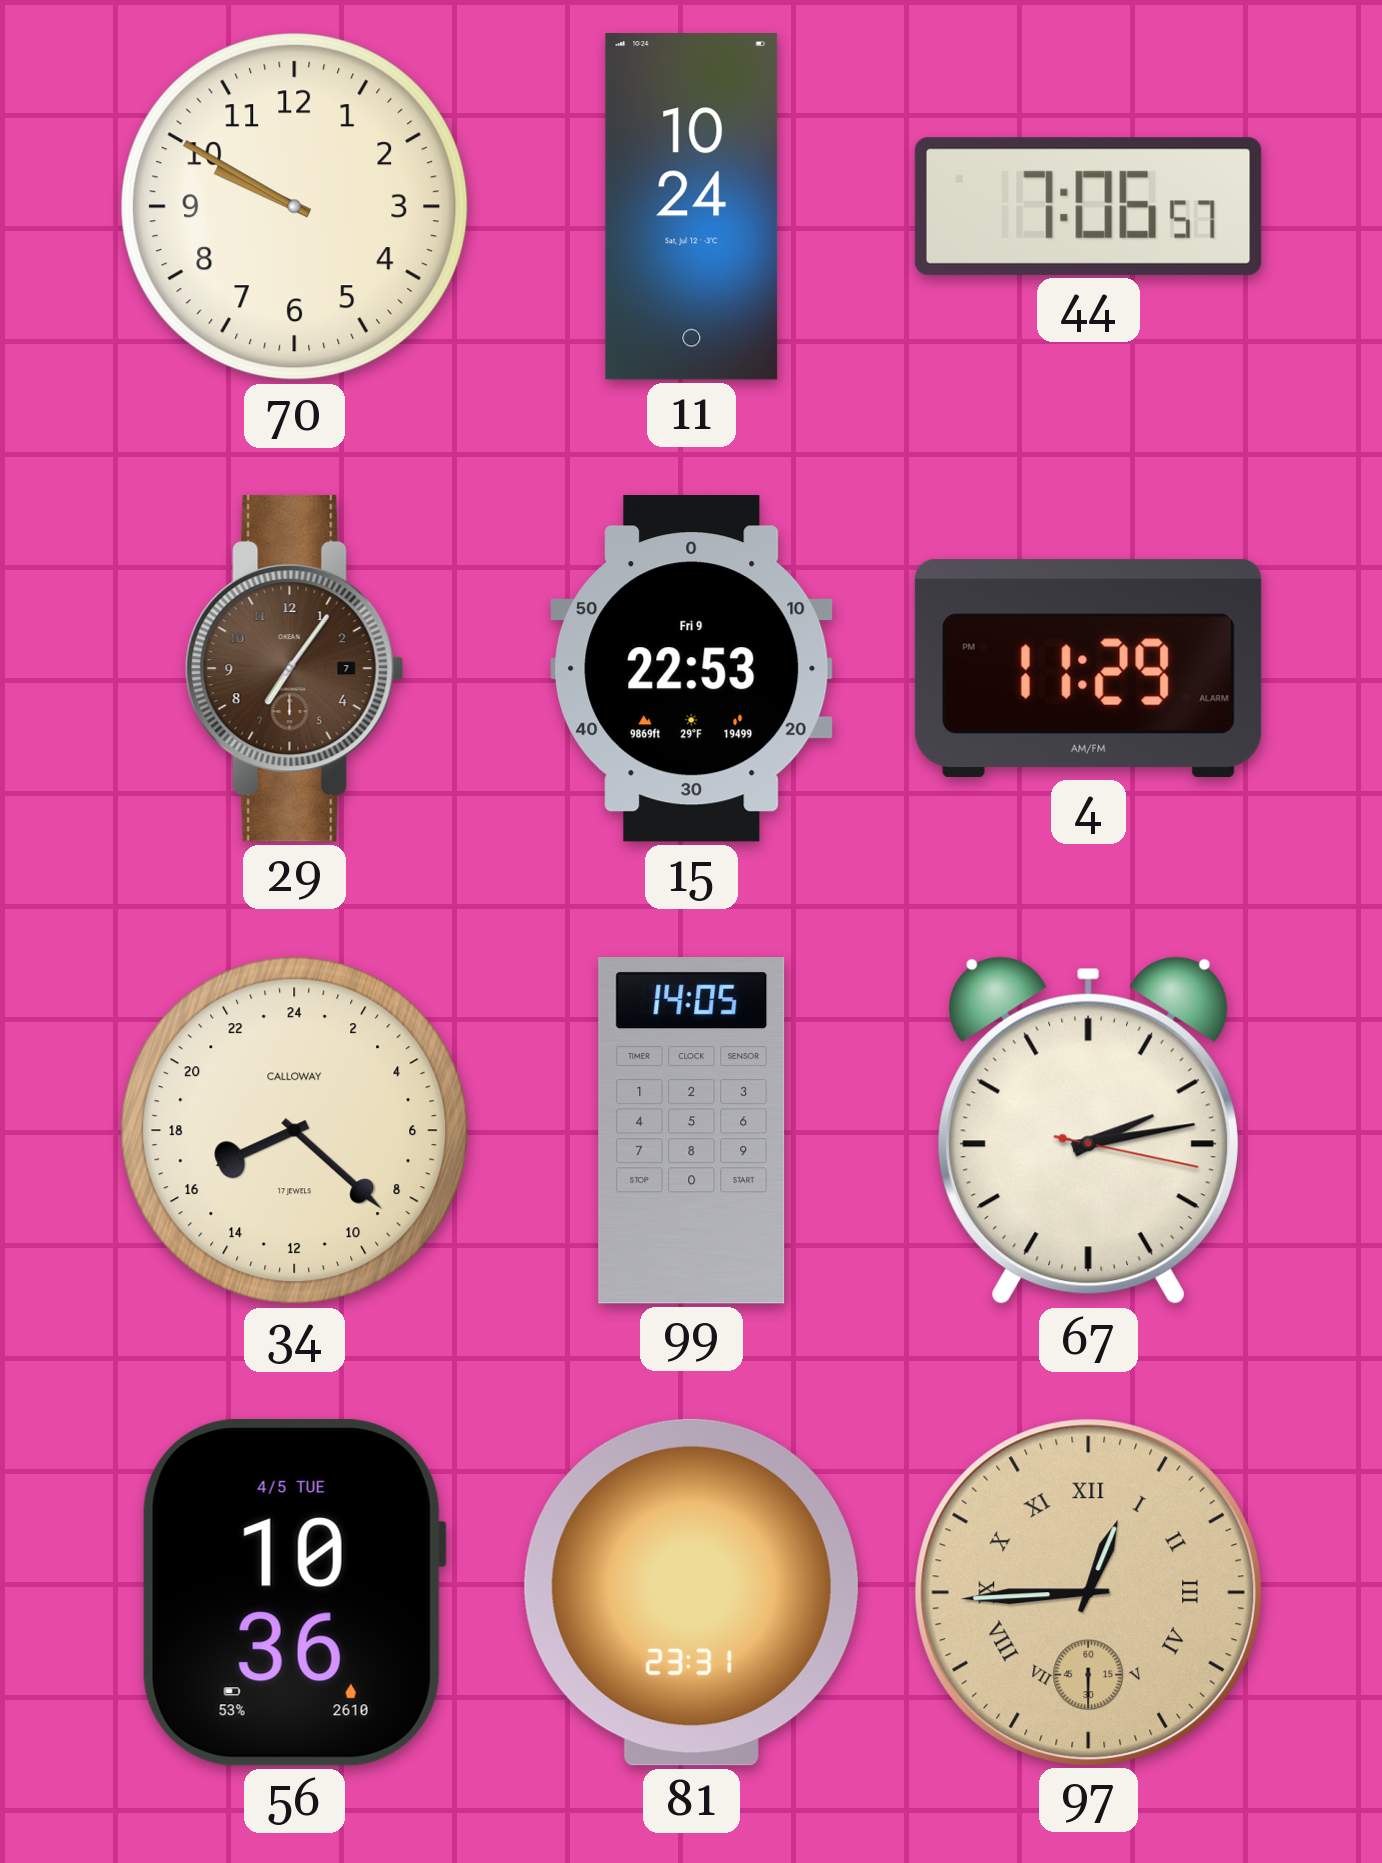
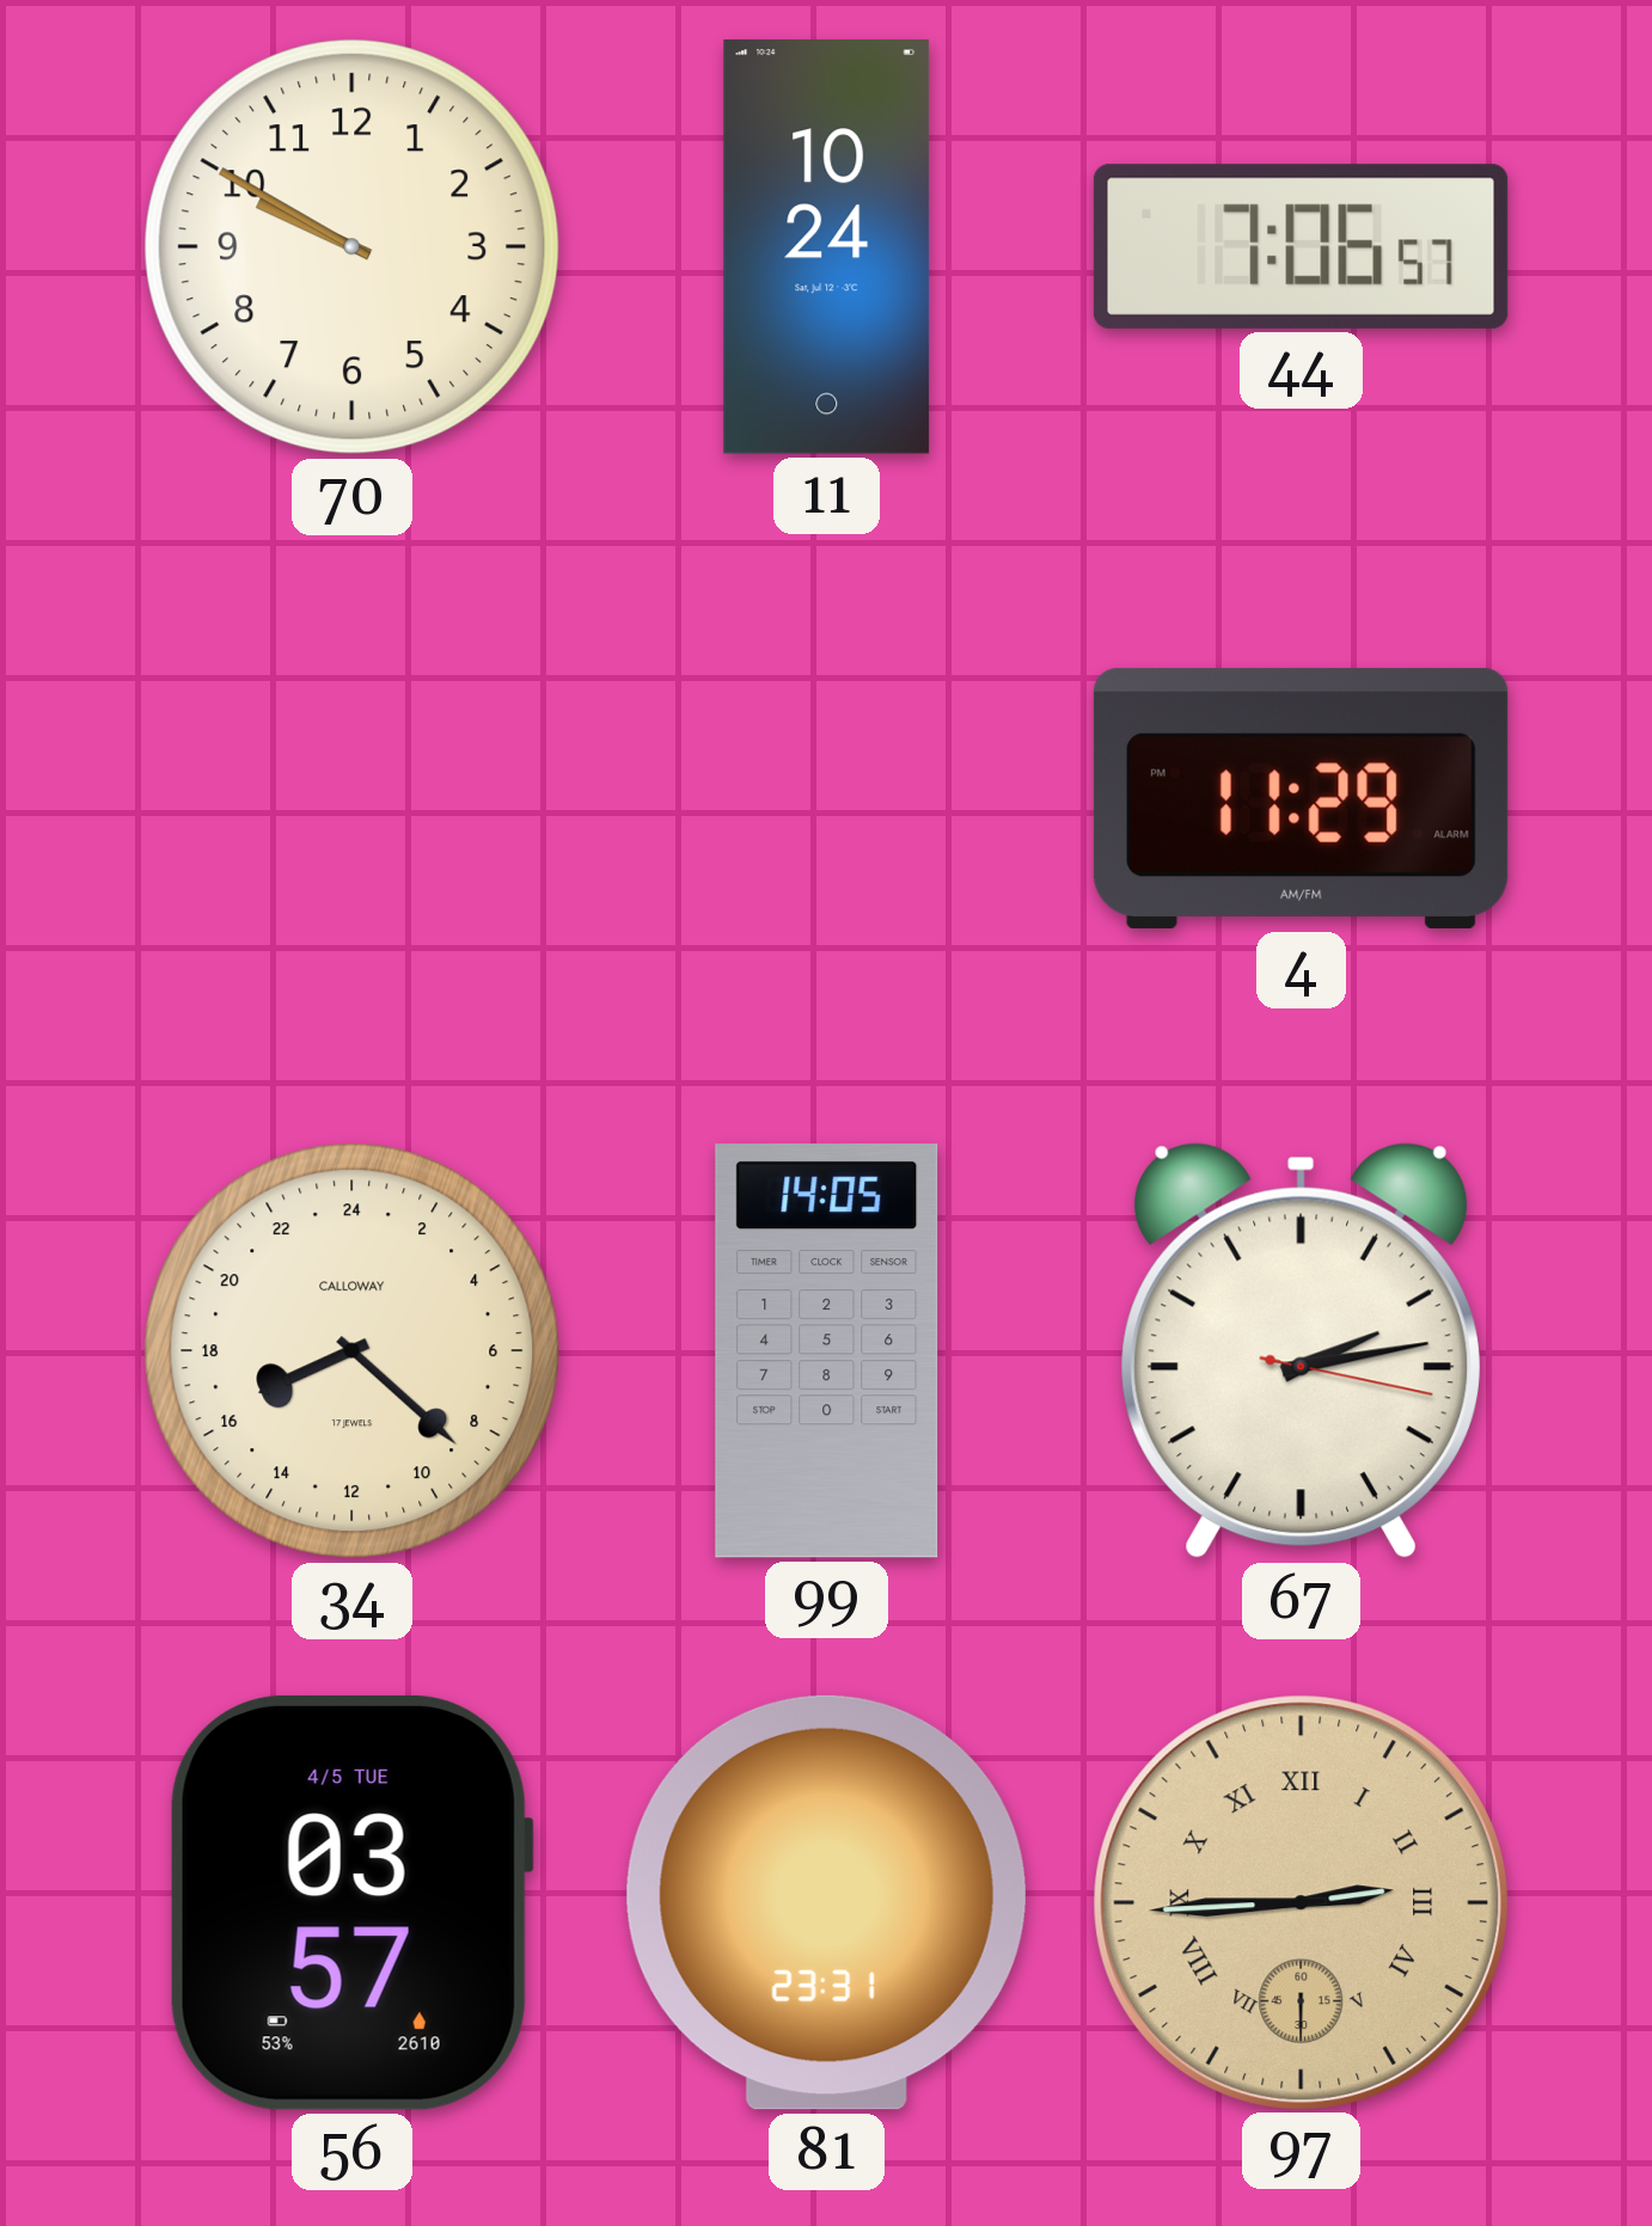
29: 7:06 -> none
15: 22:53 -> none
56: 10:36 -> 03:57
97: 12:44 -> 2:44
